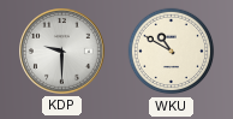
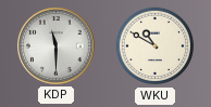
KDP: 9:30 -> 11:30
